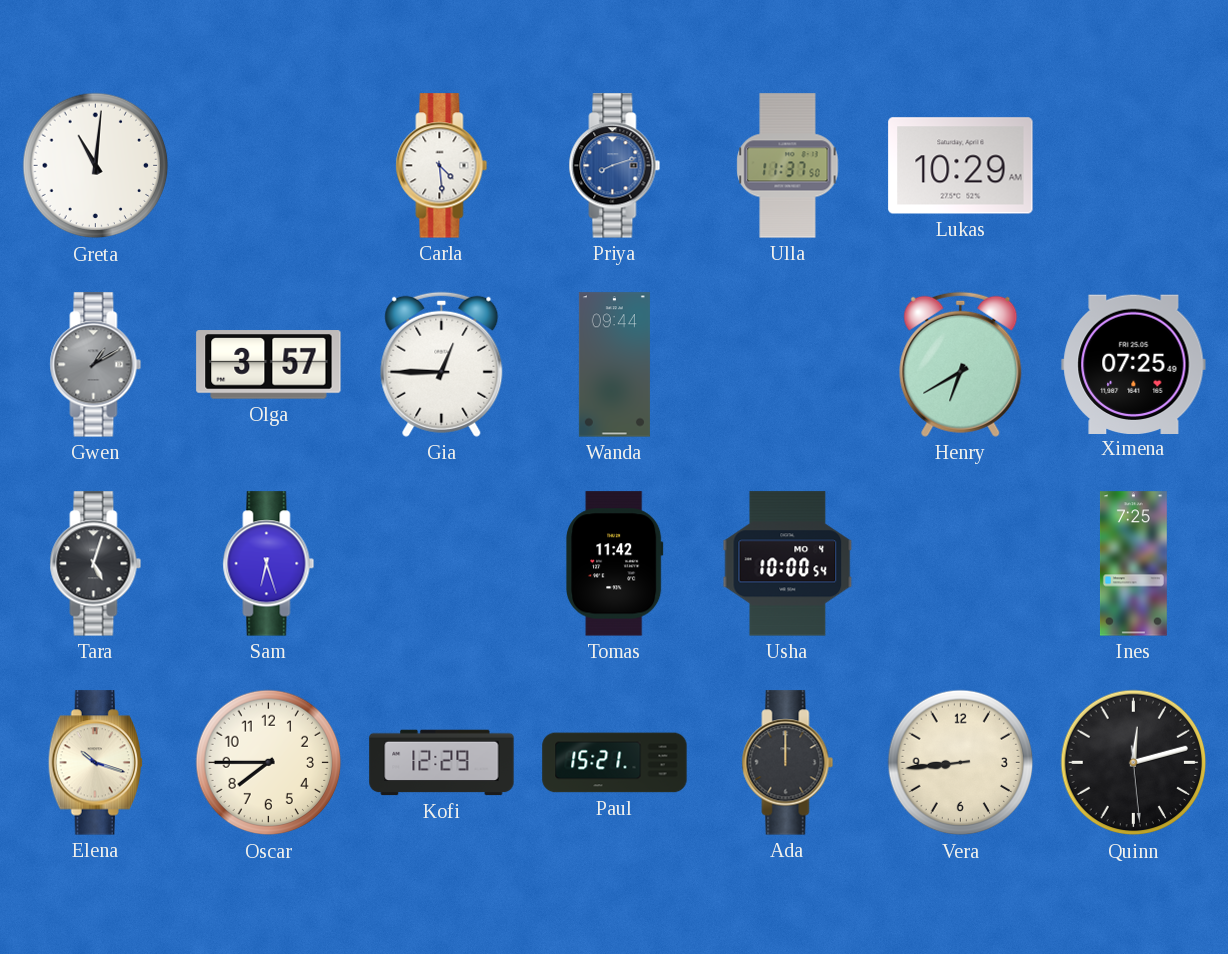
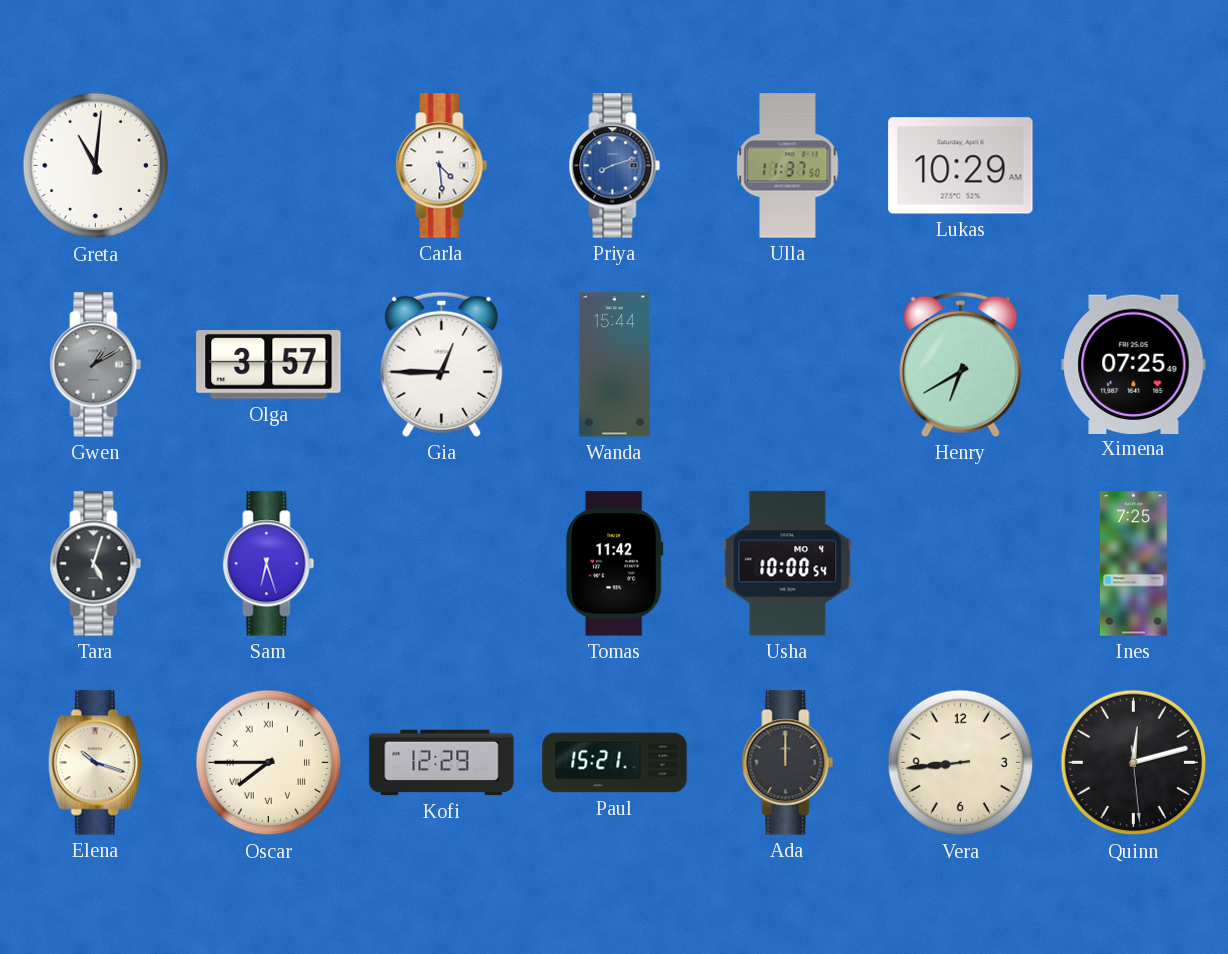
Wanda: 09:44 -> 15:44
Oscar numerals: Arabic -> Roman
